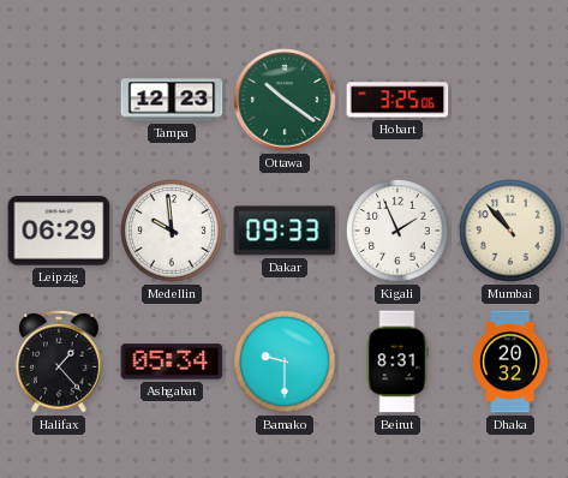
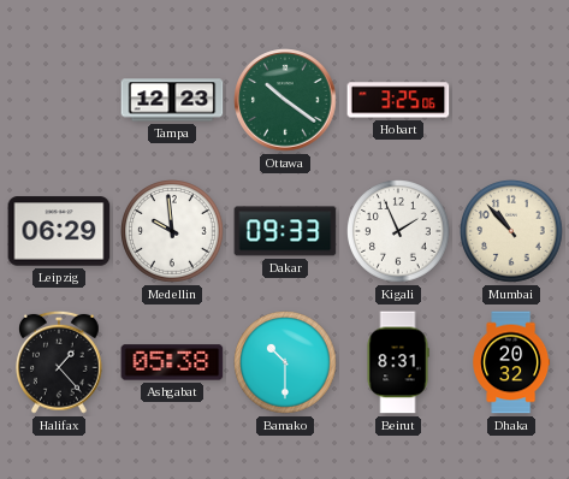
Ashgabat: 05:34 -> 05:38
Bamako: 9:30 -> 10:30
